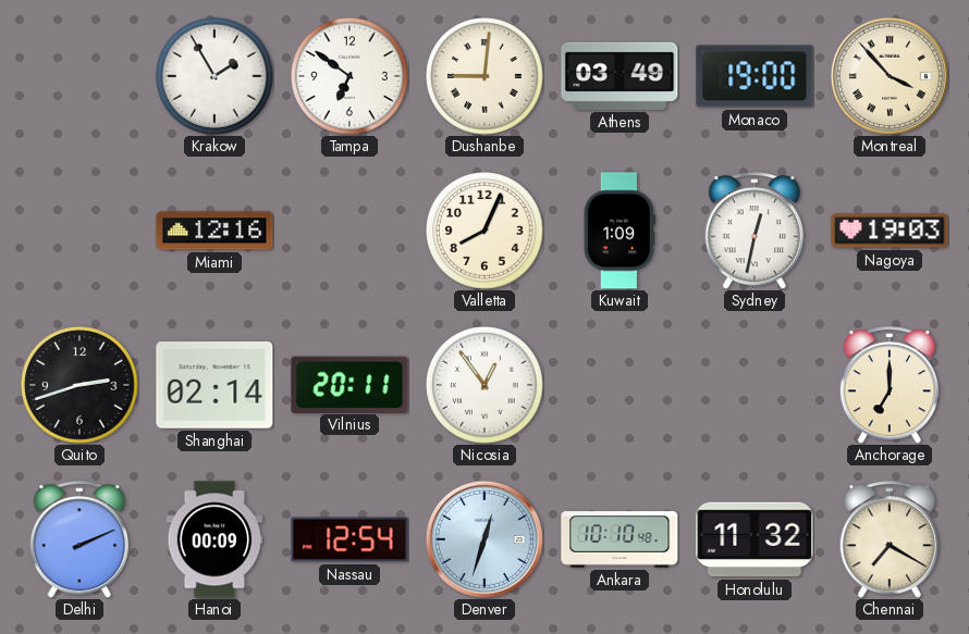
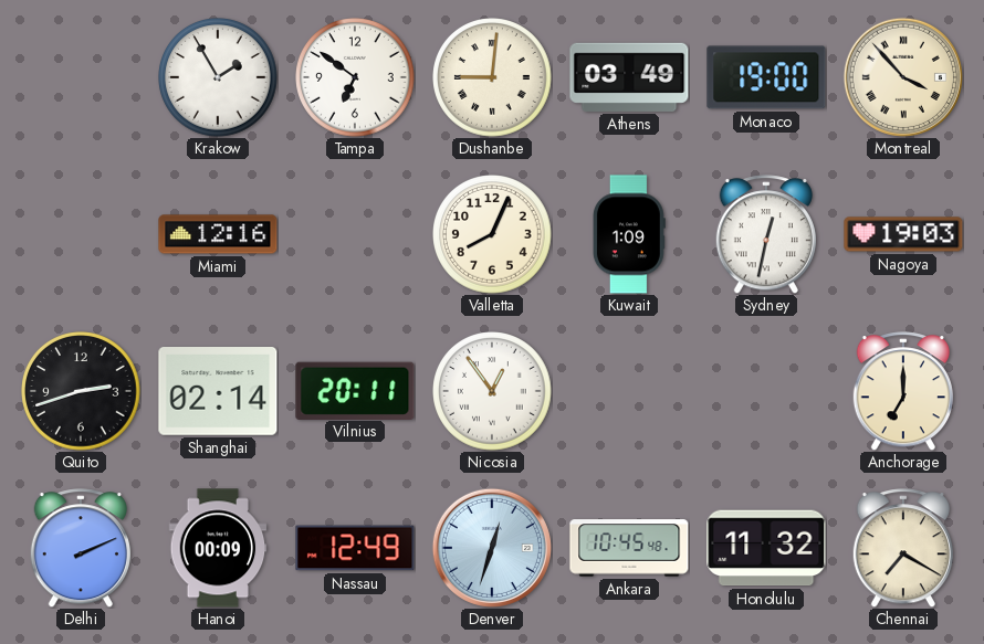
Nassau: 12:54 -> 12:49
Ankara: 10:10 -> 10:45
